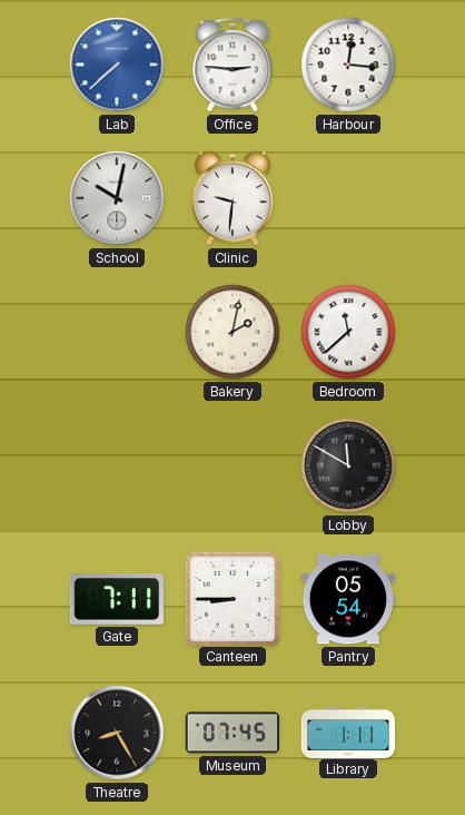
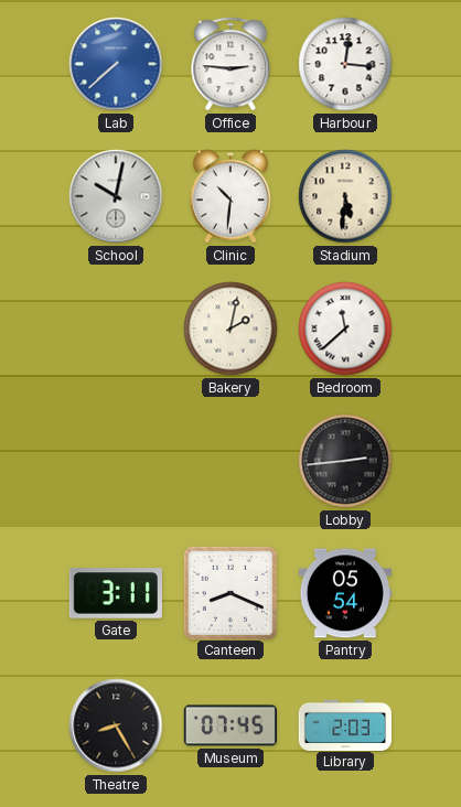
Clinic: 9:31 -> 10:31
Stadium: none -> 5:31
Lobby: 11:50 -> 2:44
Gate: 7:11 -> 3:11
Canteen: 8:45 -> 8:19
Library: 1:11 -> 2:03
